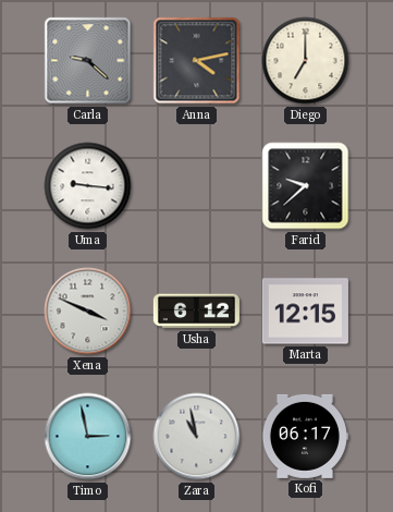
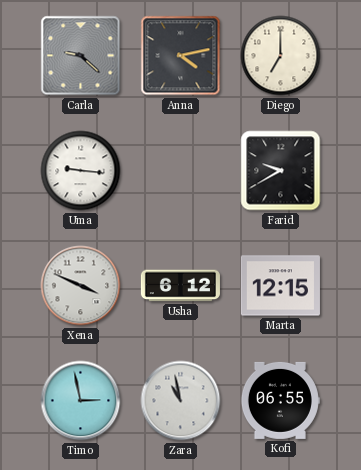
Farid: 9:38 -> 9:40
Kofi: 06:17 -> 06:55
